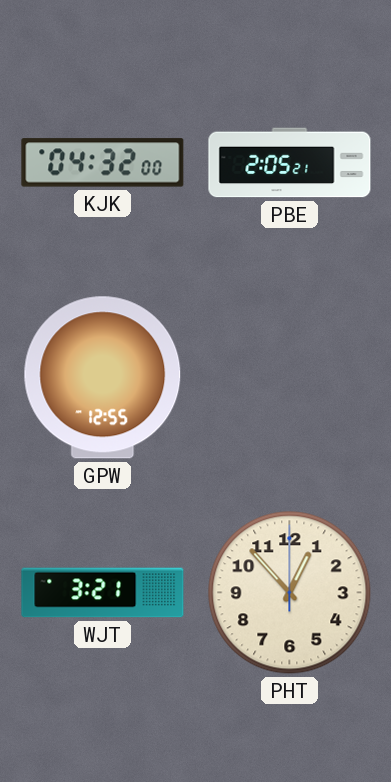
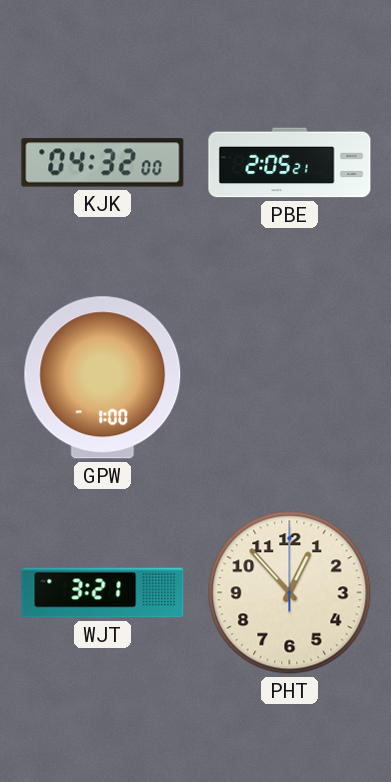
GPW: 12:55 -> 1:00
